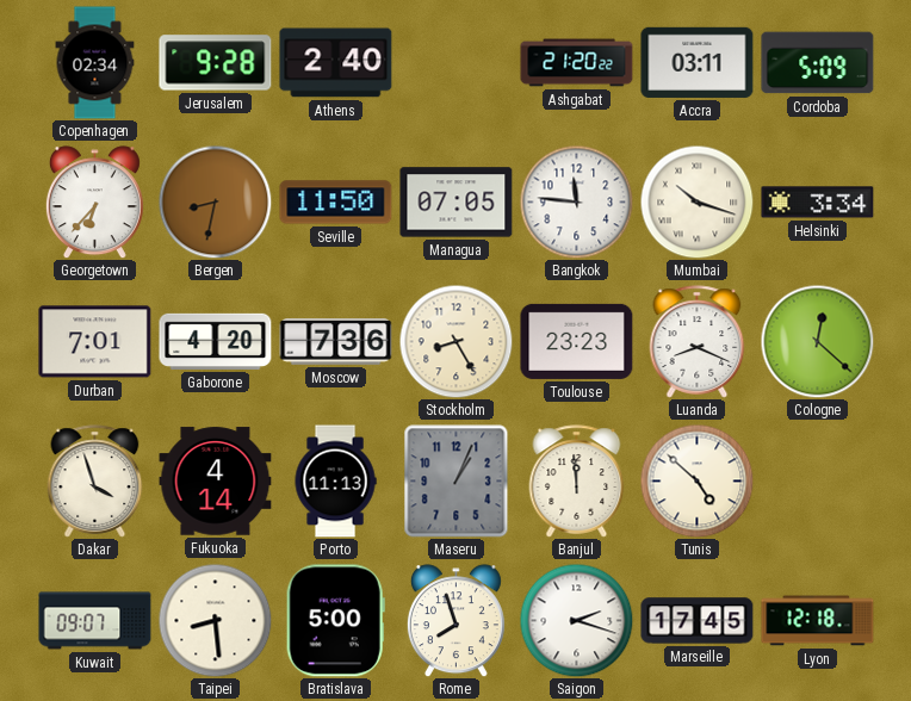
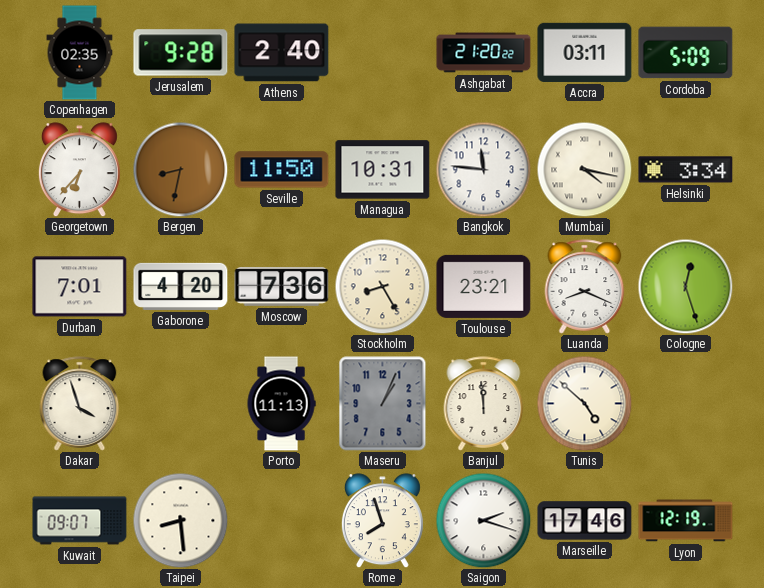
Copenhagen: 02:34 -> 02:35
Managua: 07:05 -> 10:31
Mumbai: 10:18 -> 4:17
Toulouse: 23:23 -> 23:21
Cologne: 12:22 -> 12:27
Fukuoka: 4:14 -> none
Bratislava: 5:00 -> none
Marseille: 17:45 -> 17:46
Lyon: 12:18 -> 12:19
